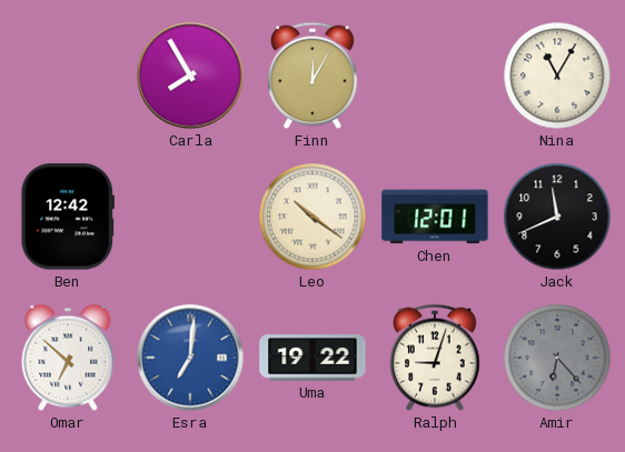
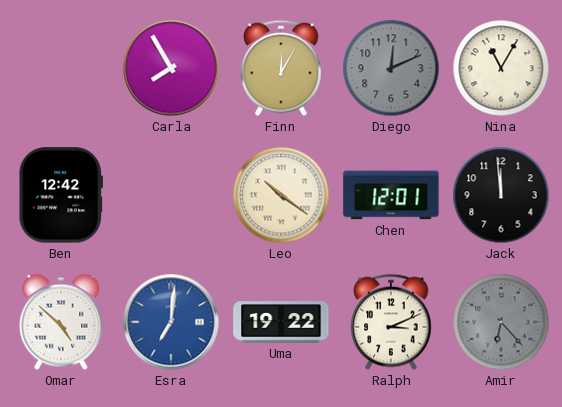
Diego: none -> 12:11
Jack: 11:41 -> 11:59
Omar: 6:52 -> 4:52
Ralph: 9:03 -> 3:11
